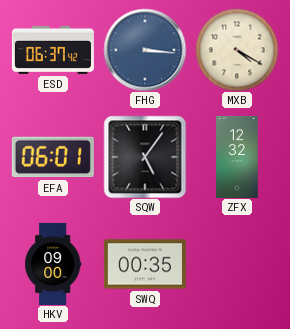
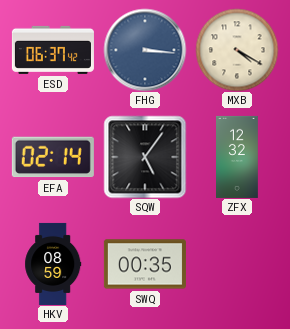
EFA: 06:01 -> 02:14
HKV: 09:00 -> 08:59
